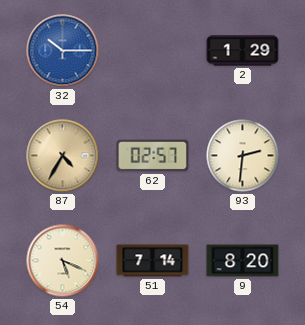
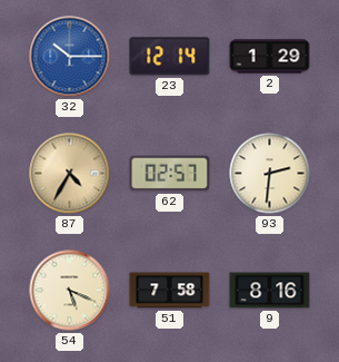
23: none -> 12:14
51: 7:14 -> 7:58
9: 8:20 -> 8:16
